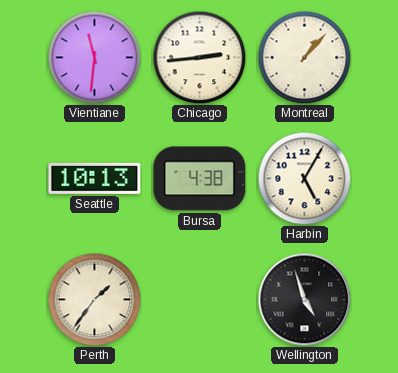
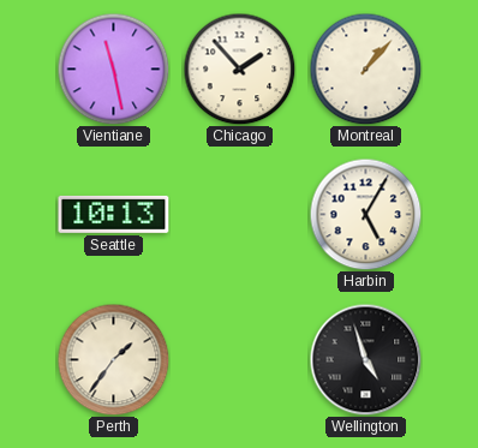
Vientiane: 11:31 -> 11:28
Chicago: 2:44 -> 1:53
Bursa: 4:38 -> none
